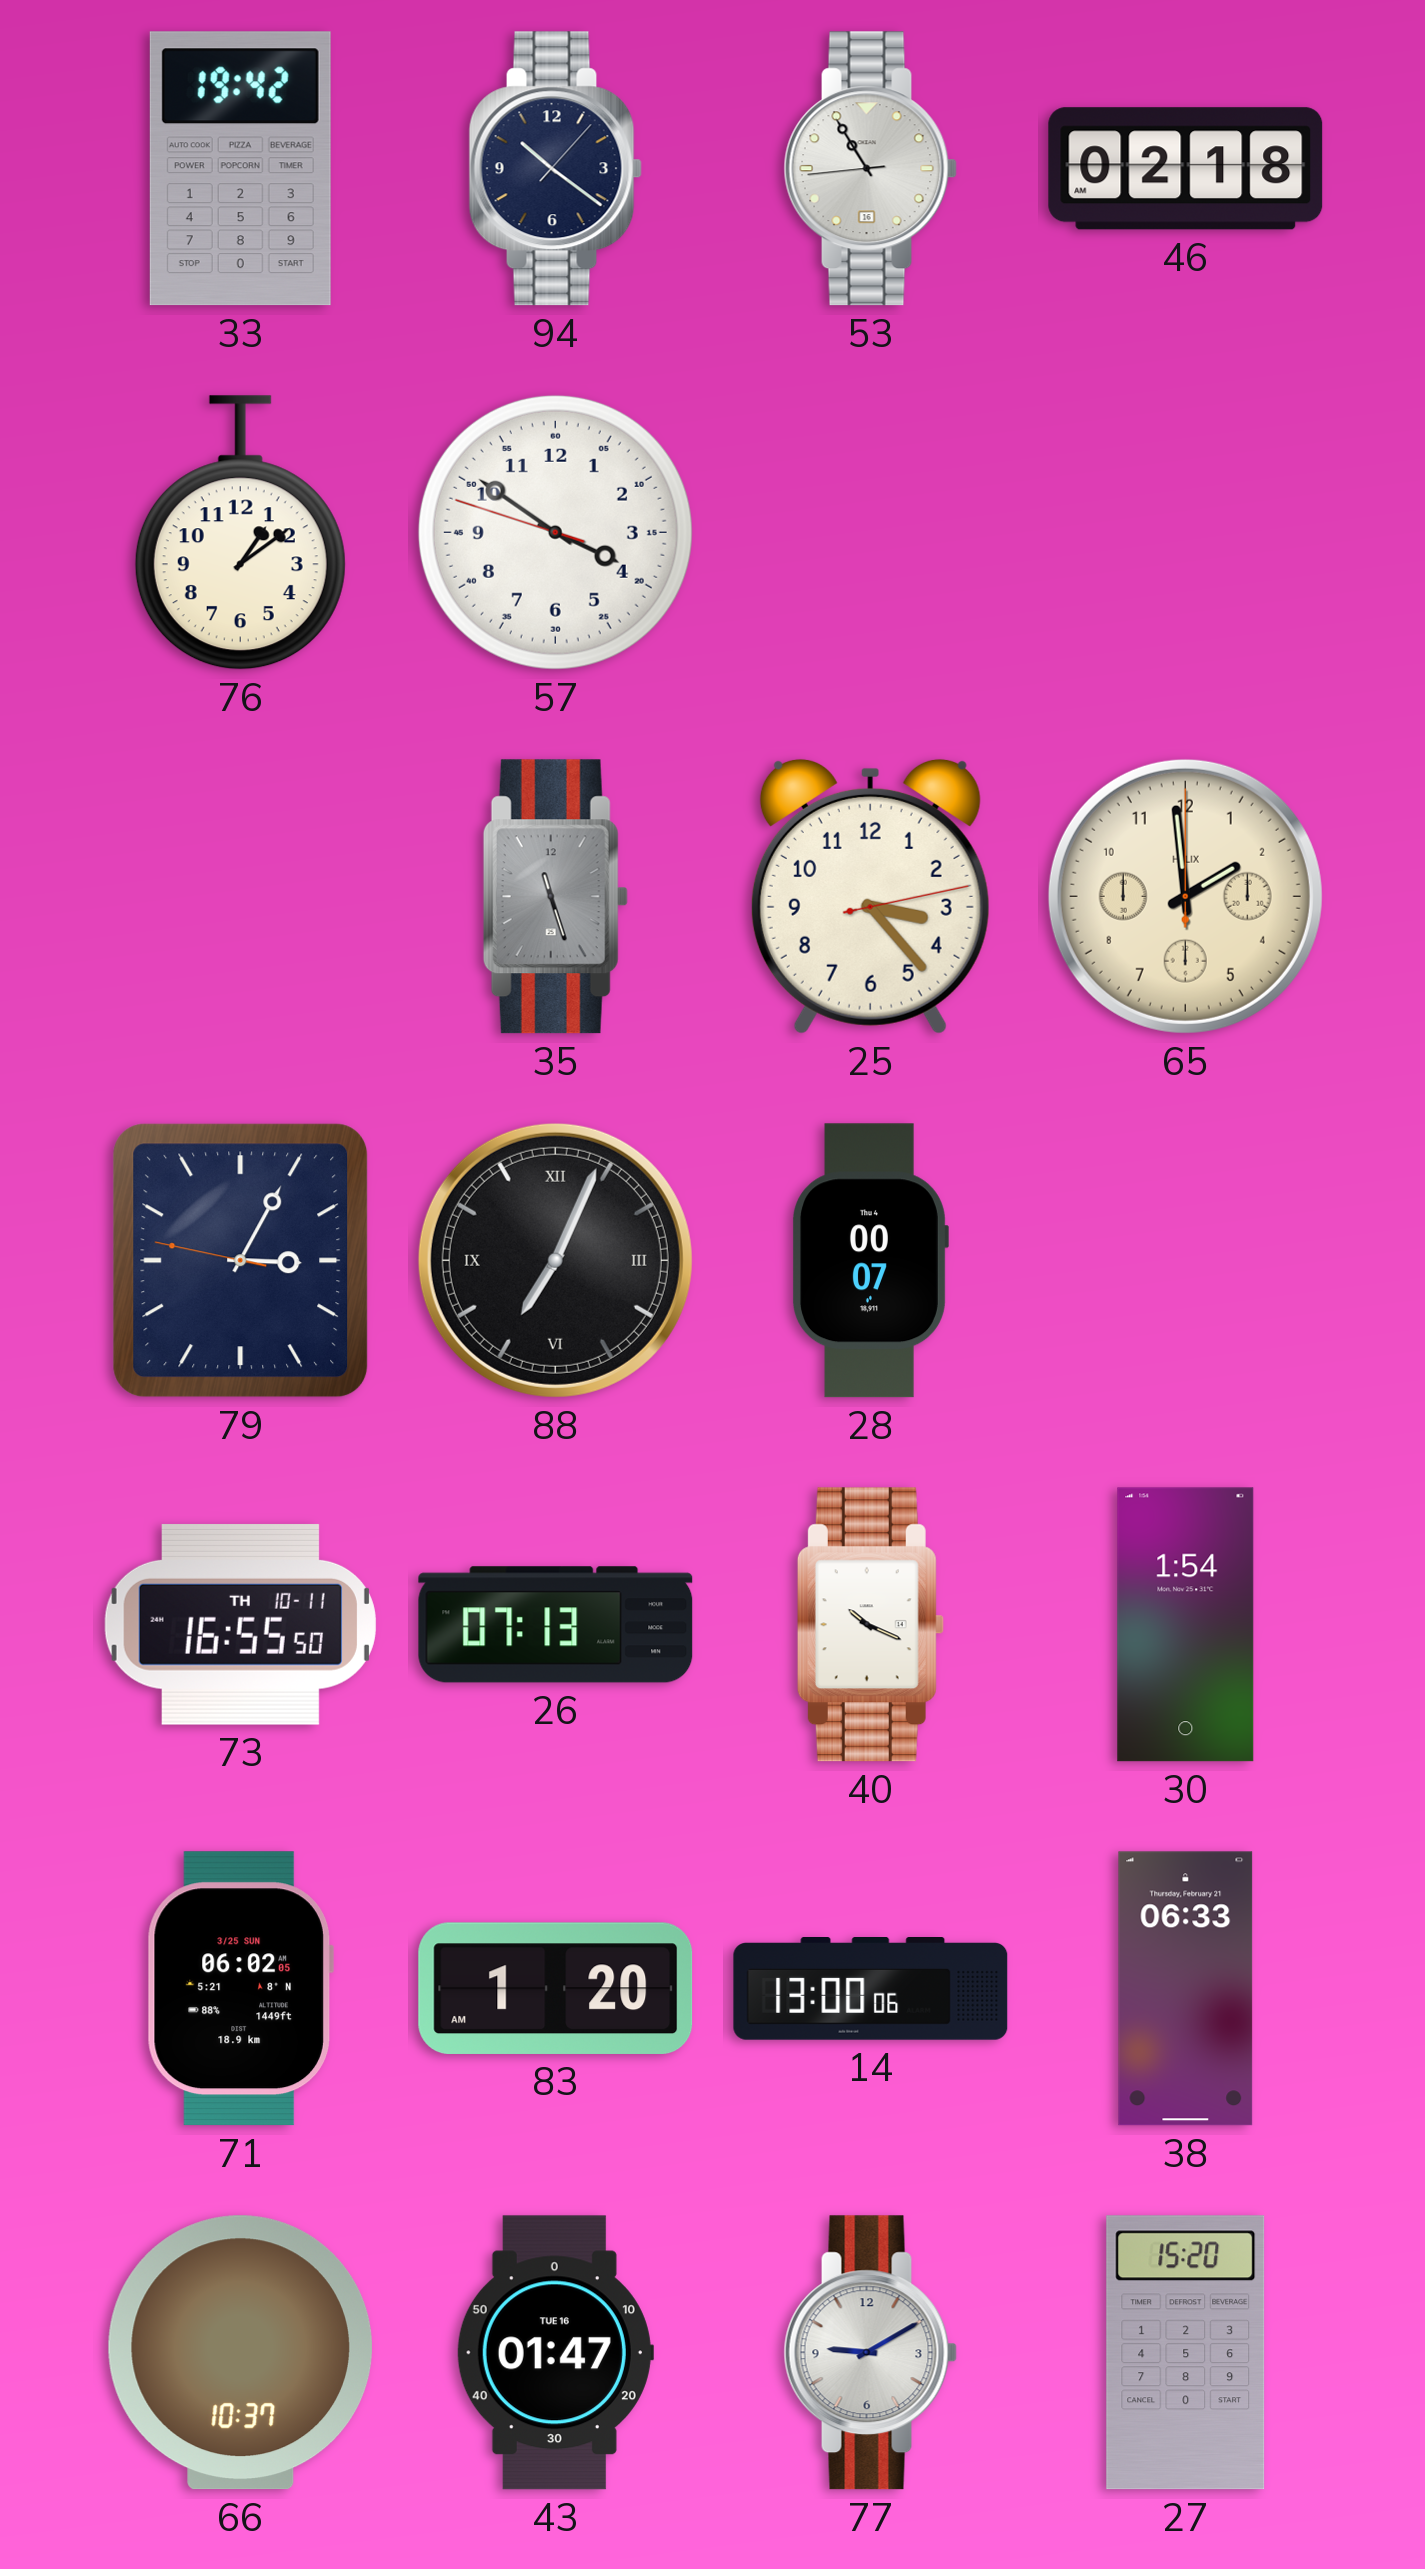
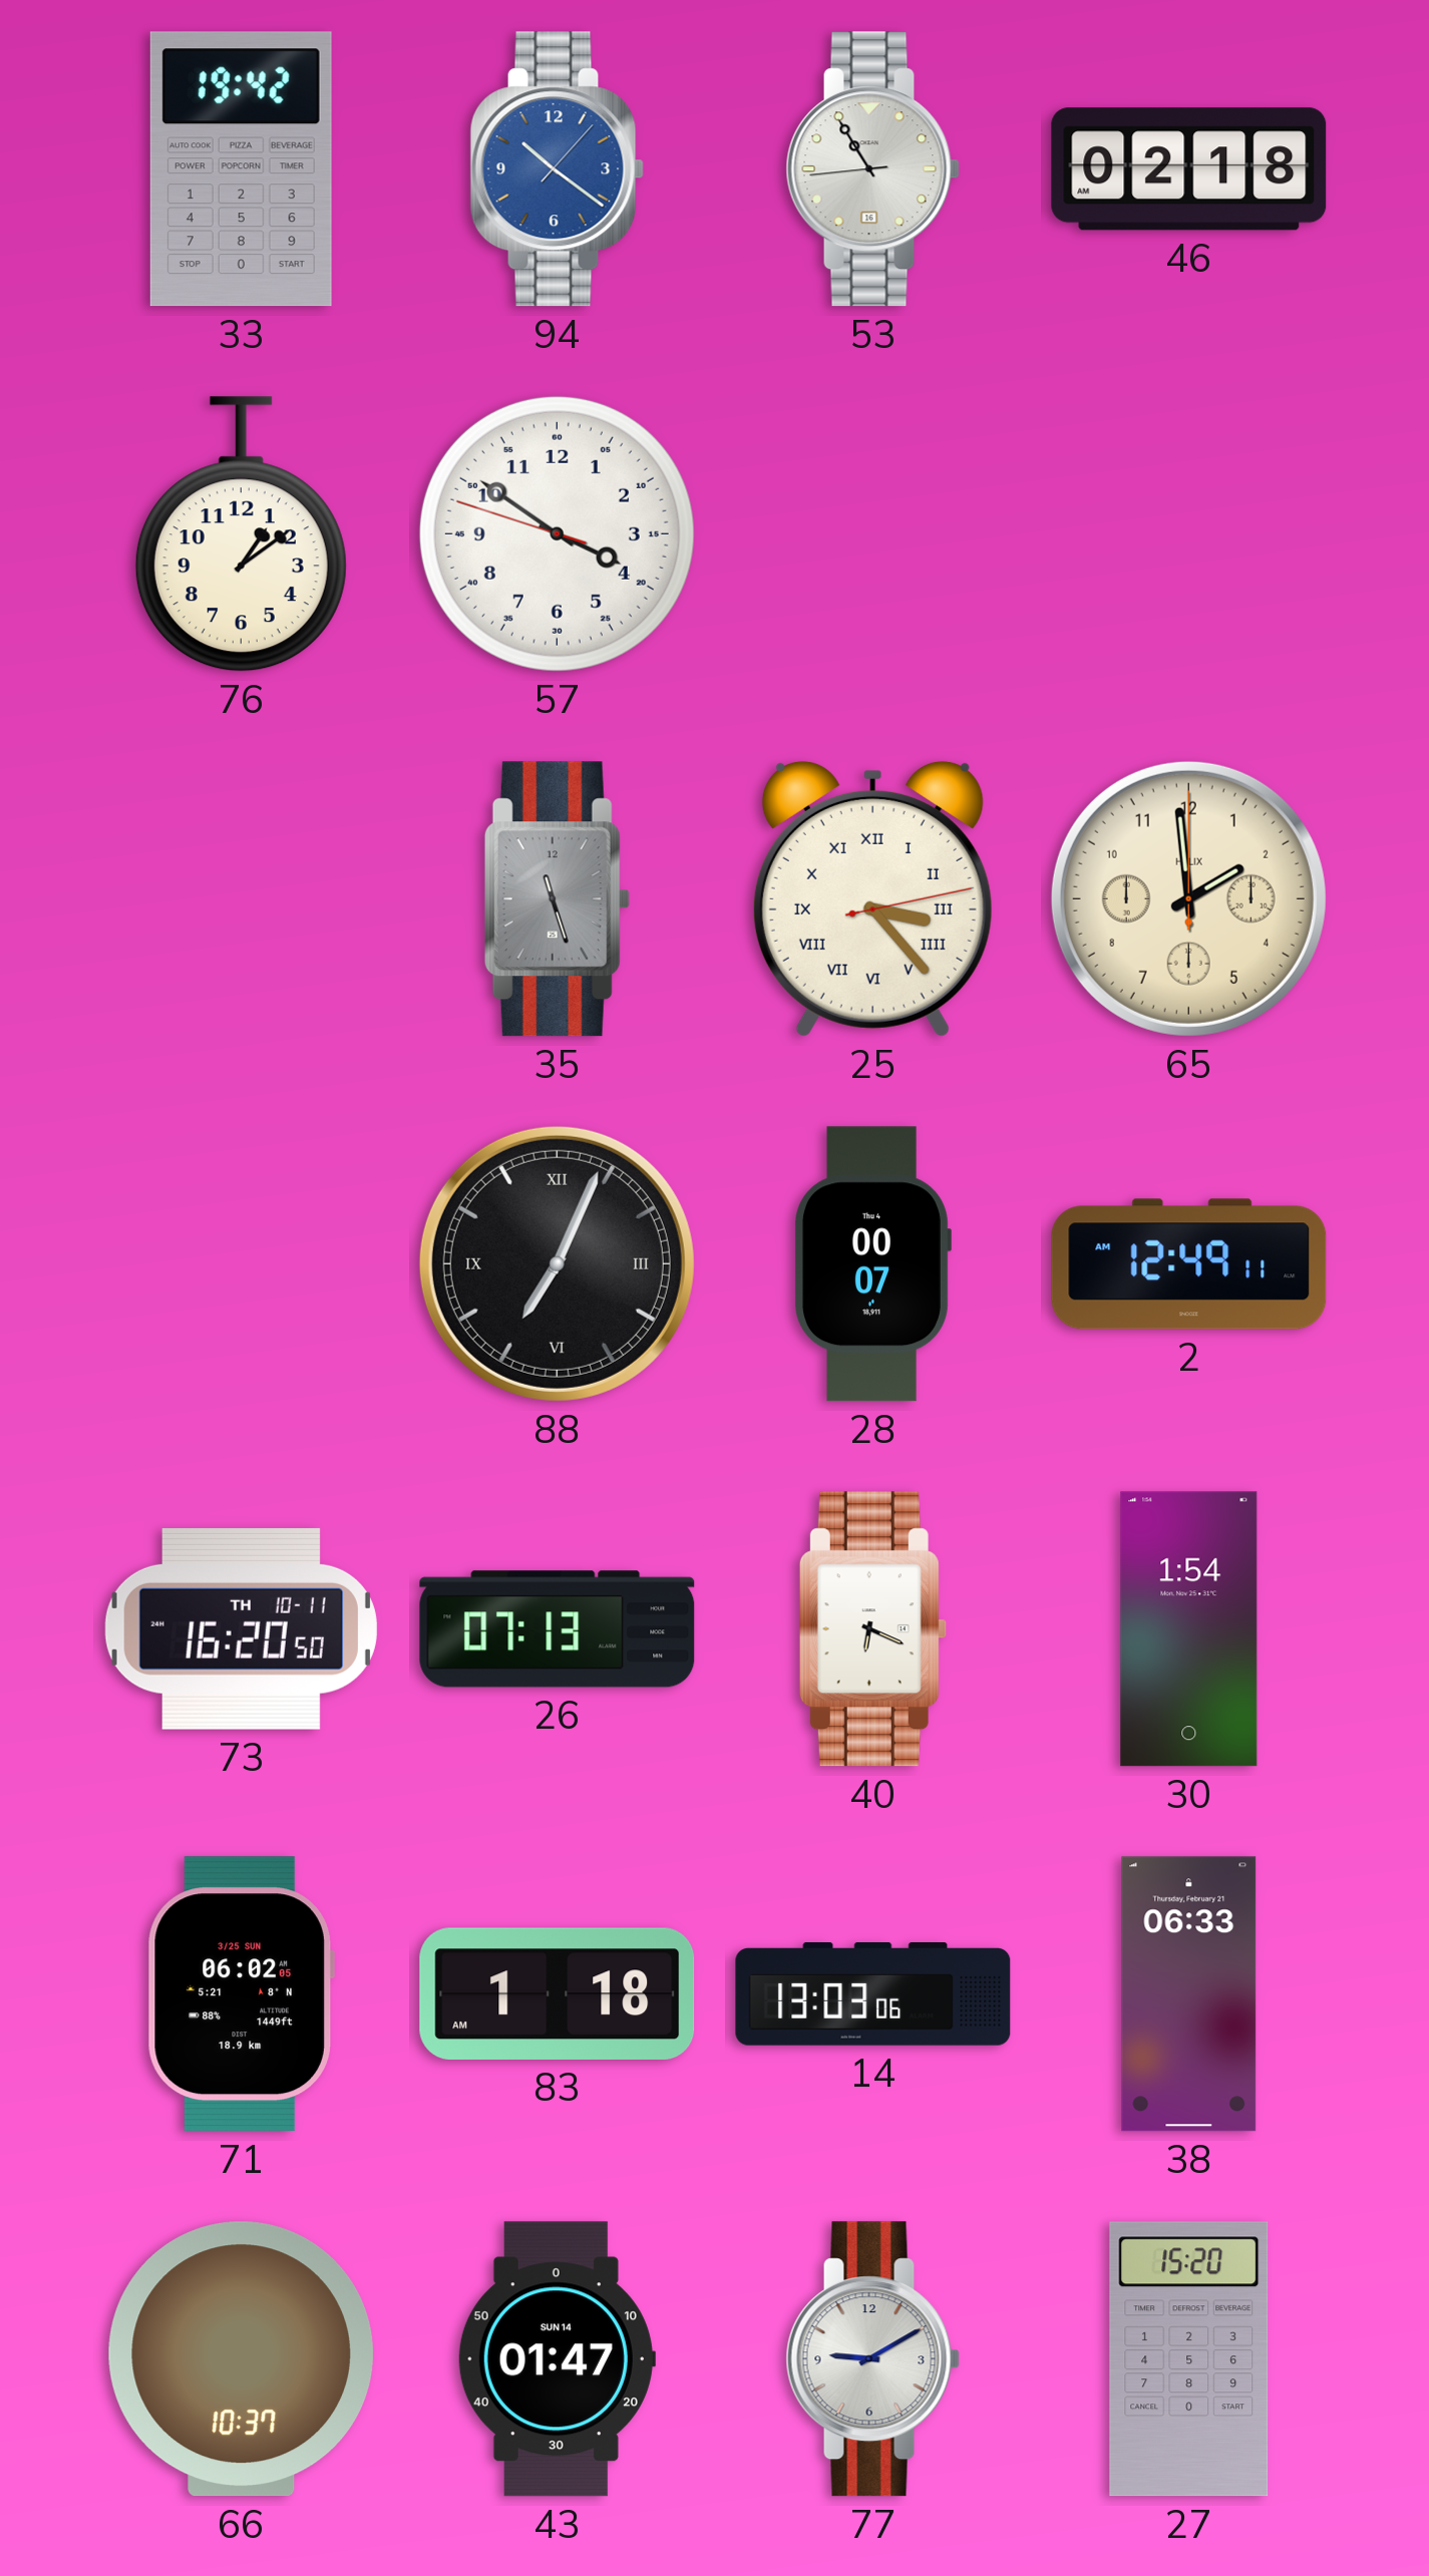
94 dial: navy -> blue
25 numerals: Arabic -> Roman
79: 3:04 -> none
2: none -> 12:49
73: 16:55 -> 16:20
40: 10:19 -> 6:19
83: 1:20 -> 1:18
14: 13:00 -> 13:03
43 date: TUE 16 -> SUN 14
